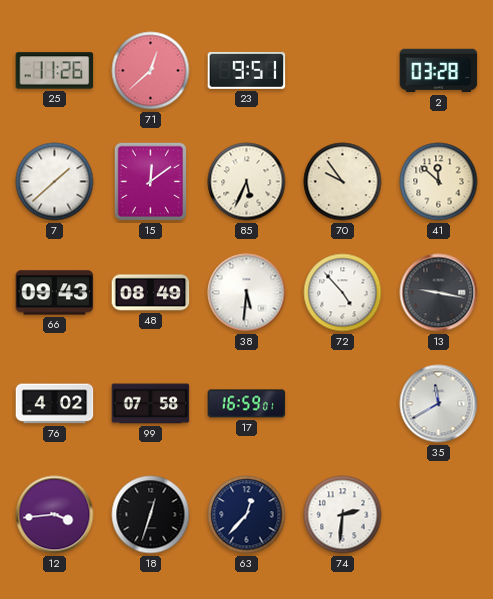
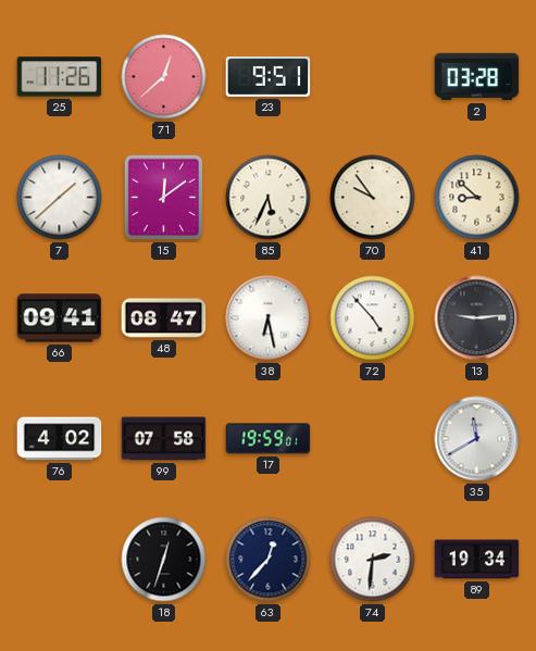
41: 11:52 -> 8:52
66: 09:43 -> 09:41
48: 08:49 -> 08:47
38: 5:31 -> 6:28
13: 9:17 -> 9:14
17: 16:59 -> 19:59
12: 3:44 -> none
89: none -> 19:34
